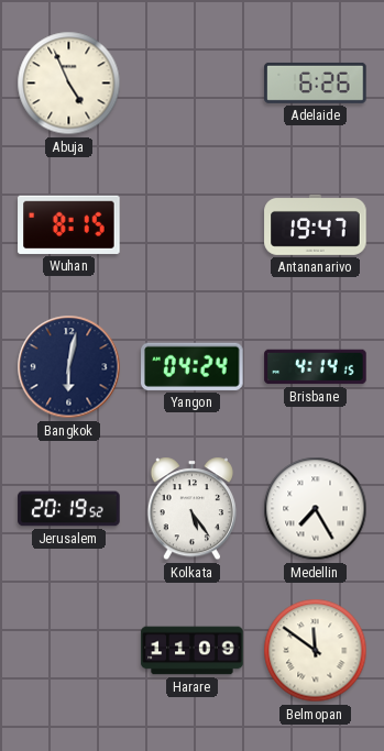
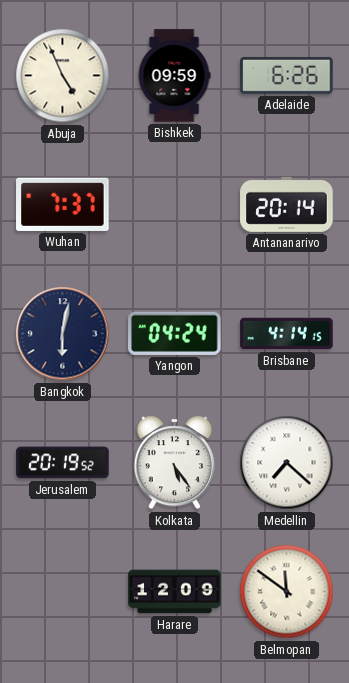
Bishkek: none -> 09:59
Wuhan: 8:15 -> 7:37
Antananarivo: 19:47 -> 20:14
Medellin: 7:25 -> 7:22
Harare: 11:09 -> 12:09
